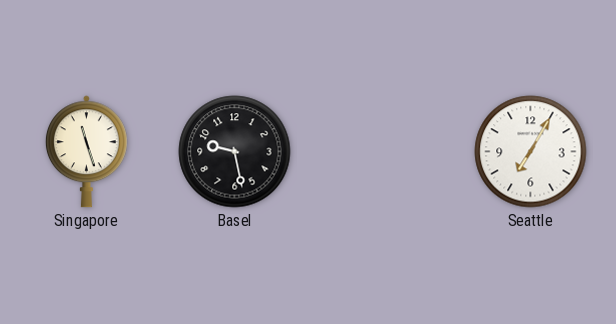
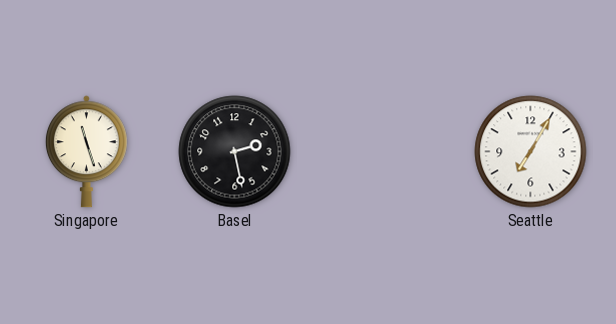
Basel: 9:28 -> 2:28
